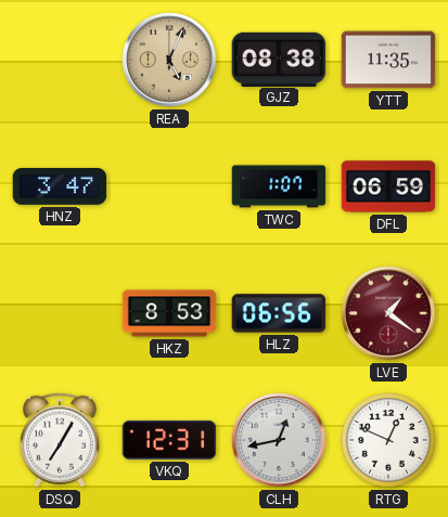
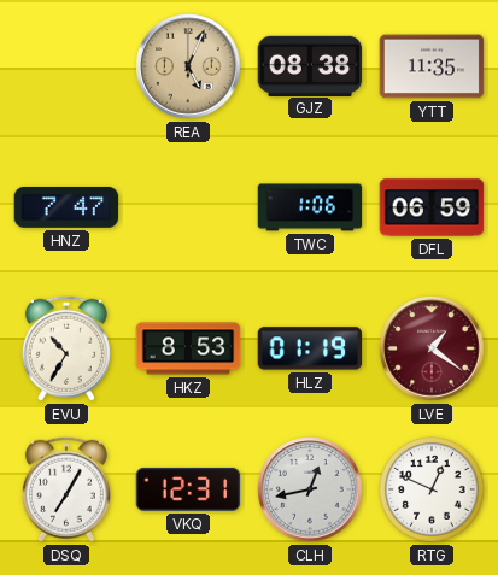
HNZ: 3:47 -> 7:47
TWC: 1:07 -> 1:06
EVU: none -> 10:35
HLZ: 06:56 -> 01:19
